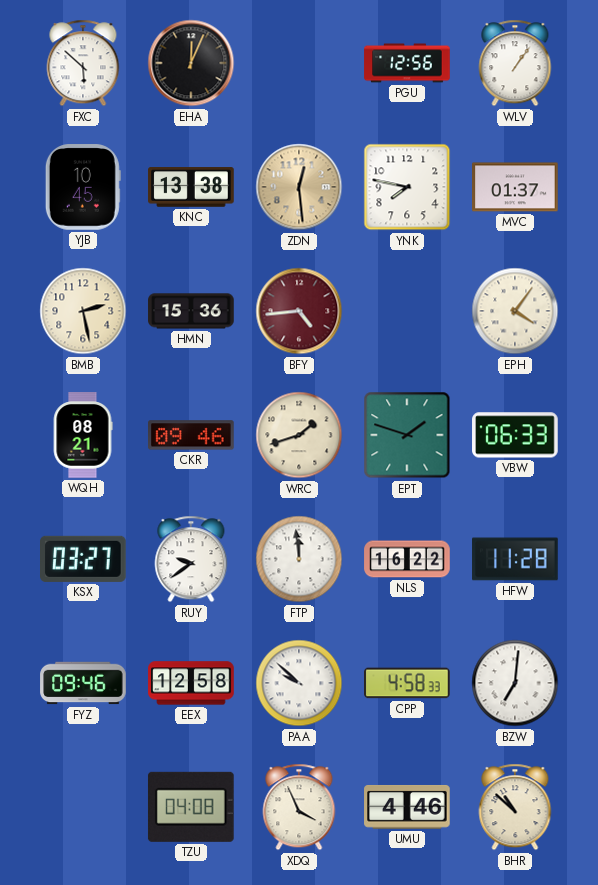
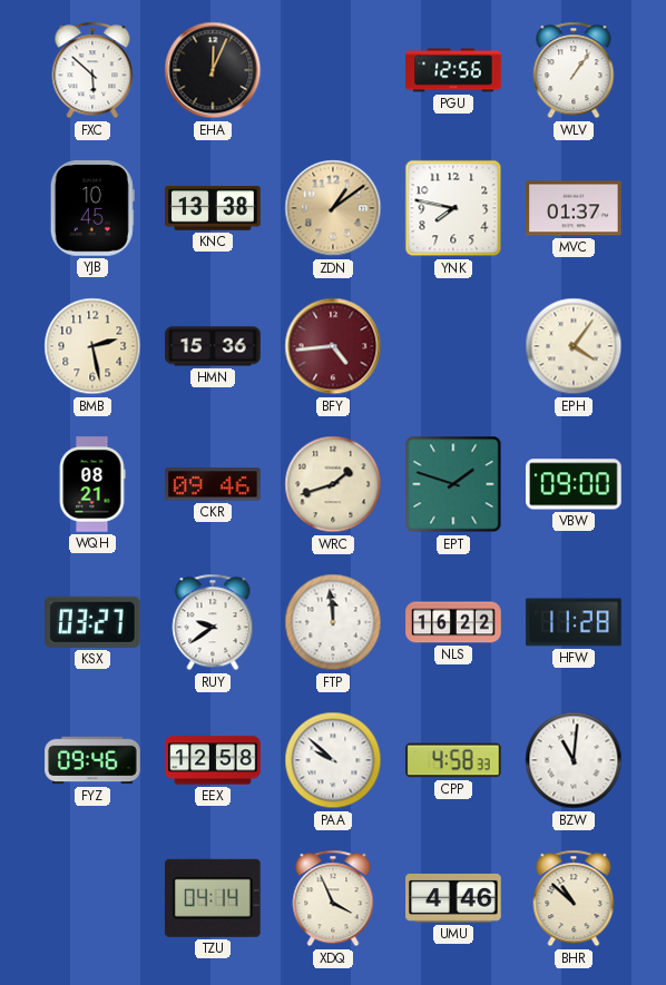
ZDN: 12:29 -> 1:09
VBW: 06:33 -> 09:00
BZW: 7:01 -> 11:01
TZU: 04:08 -> 04:14
